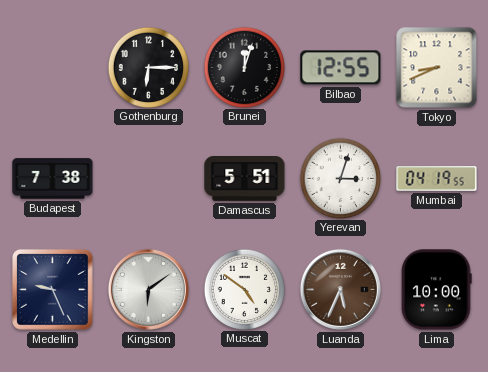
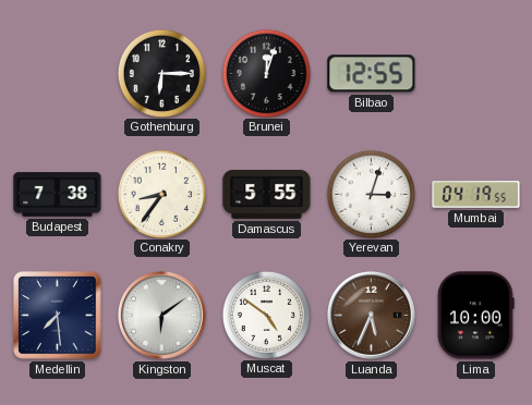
Tokyo: 8:41 -> none
Conakry: none -> 8:36
Damascus: 5:51 -> 5:55
Medellin: 9:26 -> 7:29
